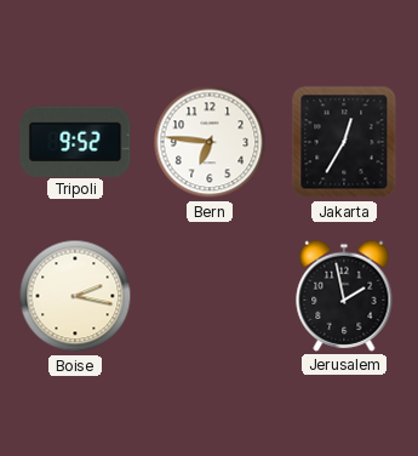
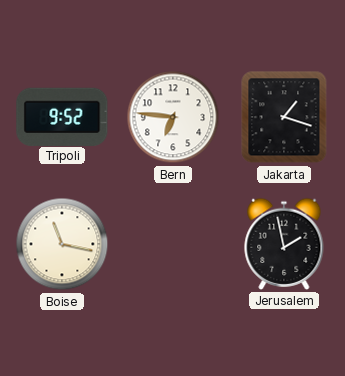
Jakarta: 12:35 -> 1:18
Boise: 2:17 -> 11:17
